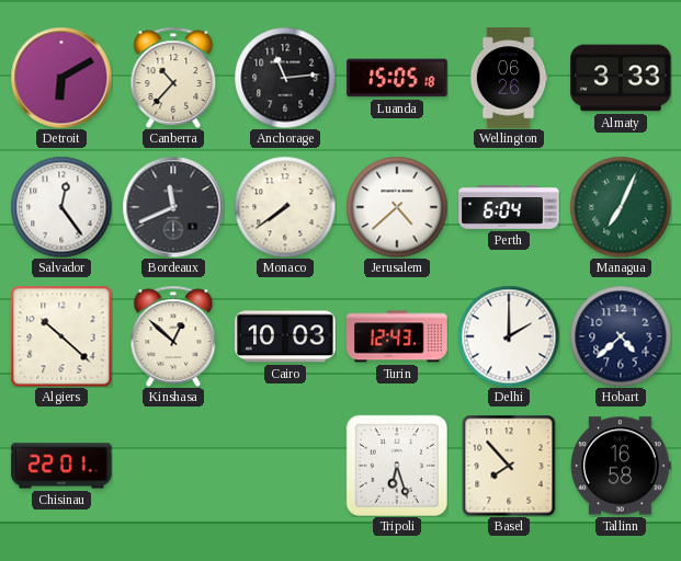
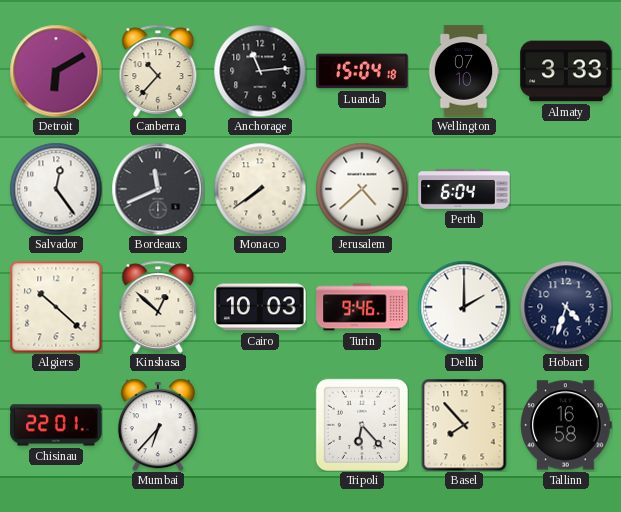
Luanda: 15:05 -> 15:04
Wellington: 06:26 -> 07:10
Managua: 7:04 -> none
Turin: 12:43 -> 9:46
Hobart: 4:38 -> 4:33
Mumbai: none -> 6:37
Tripoli: 6:27 -> 6:23
